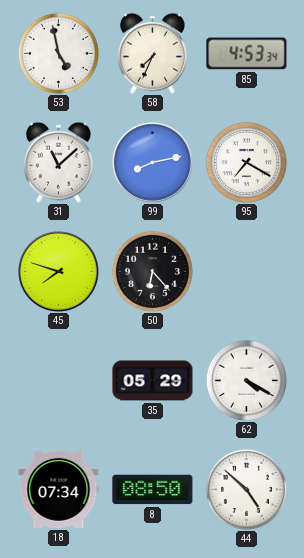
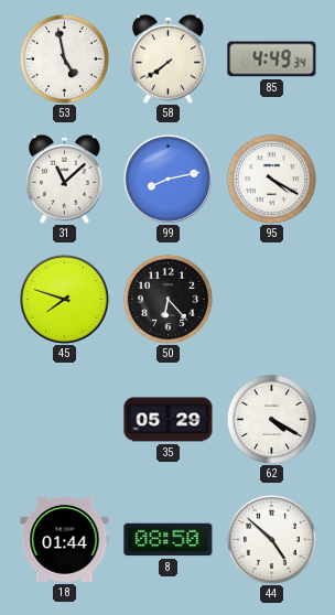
58: 7:34 -> 7:39
85: 4:53 -> 4:49
95: 7:20 -> 4:20
18: 07:34 -> 01:44
